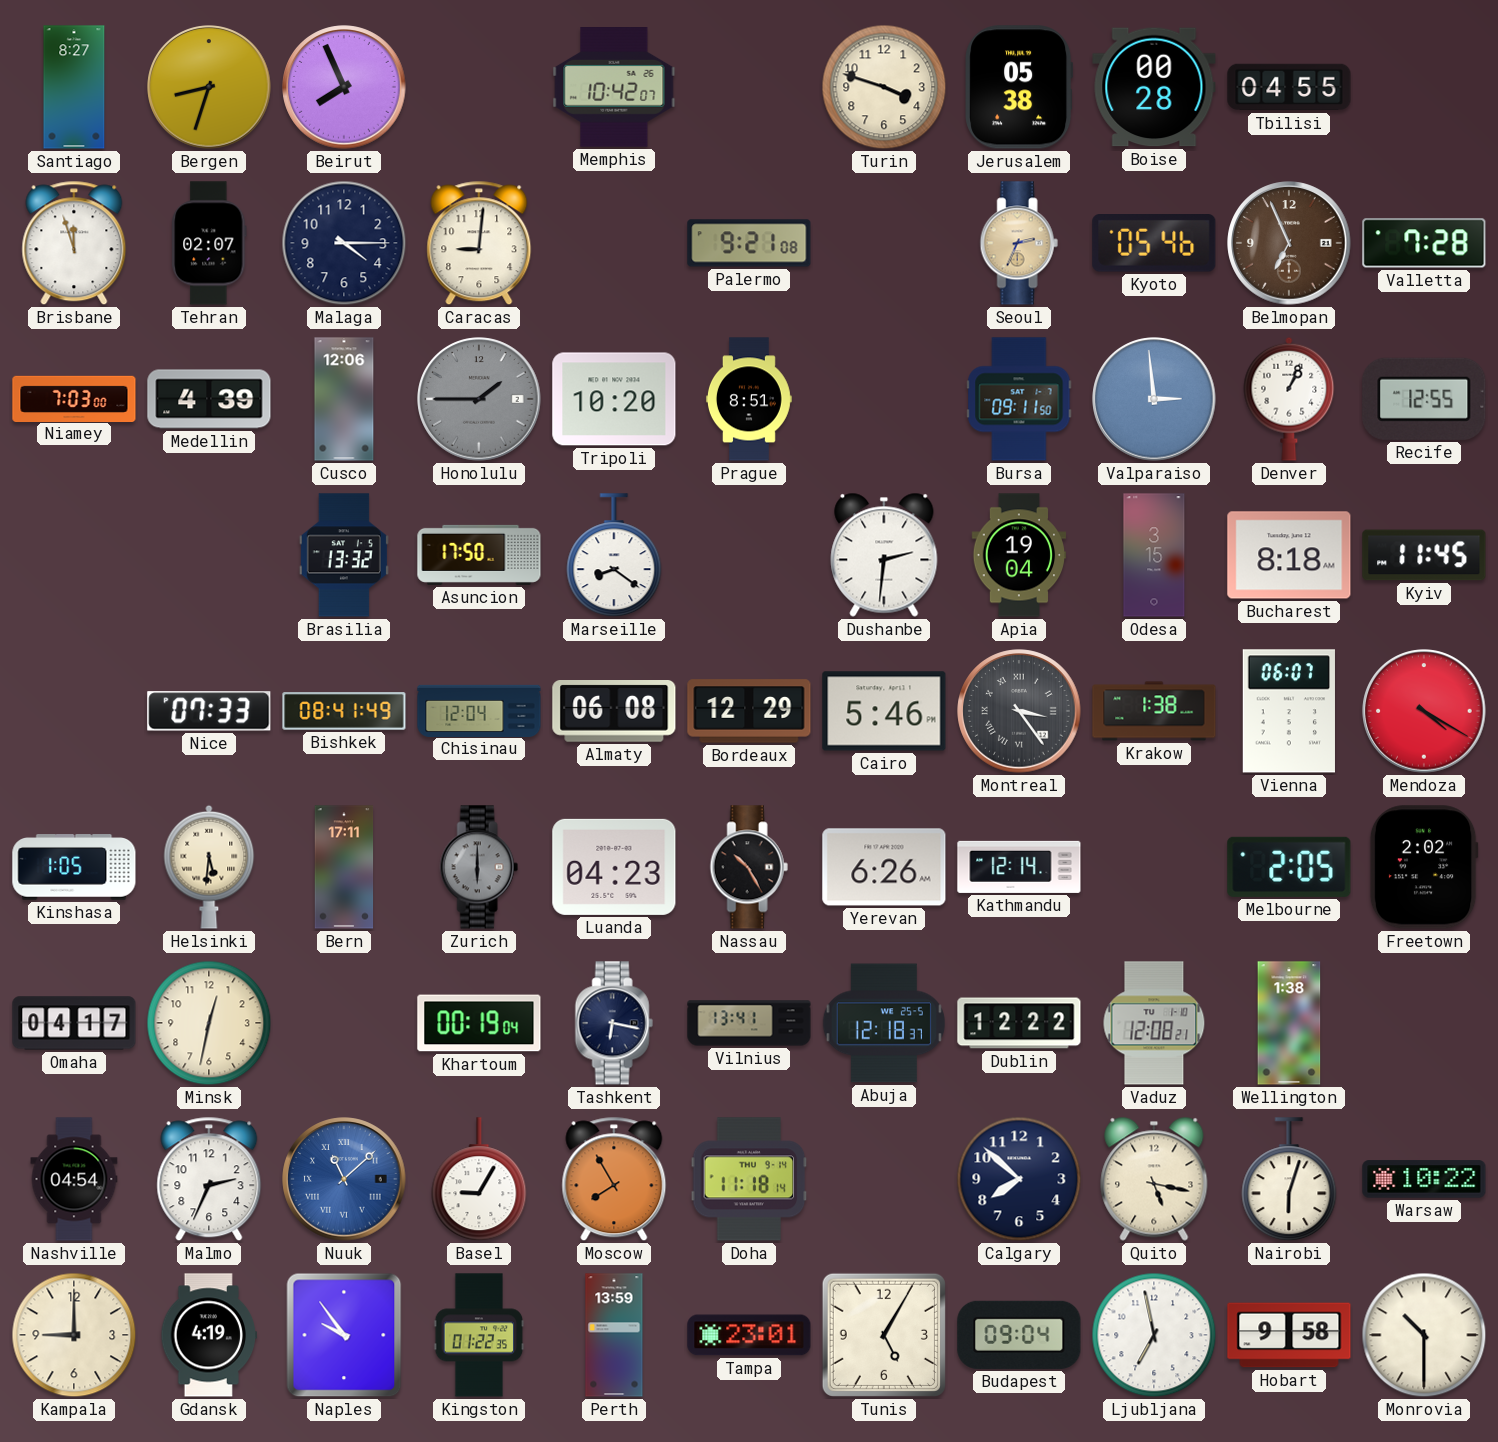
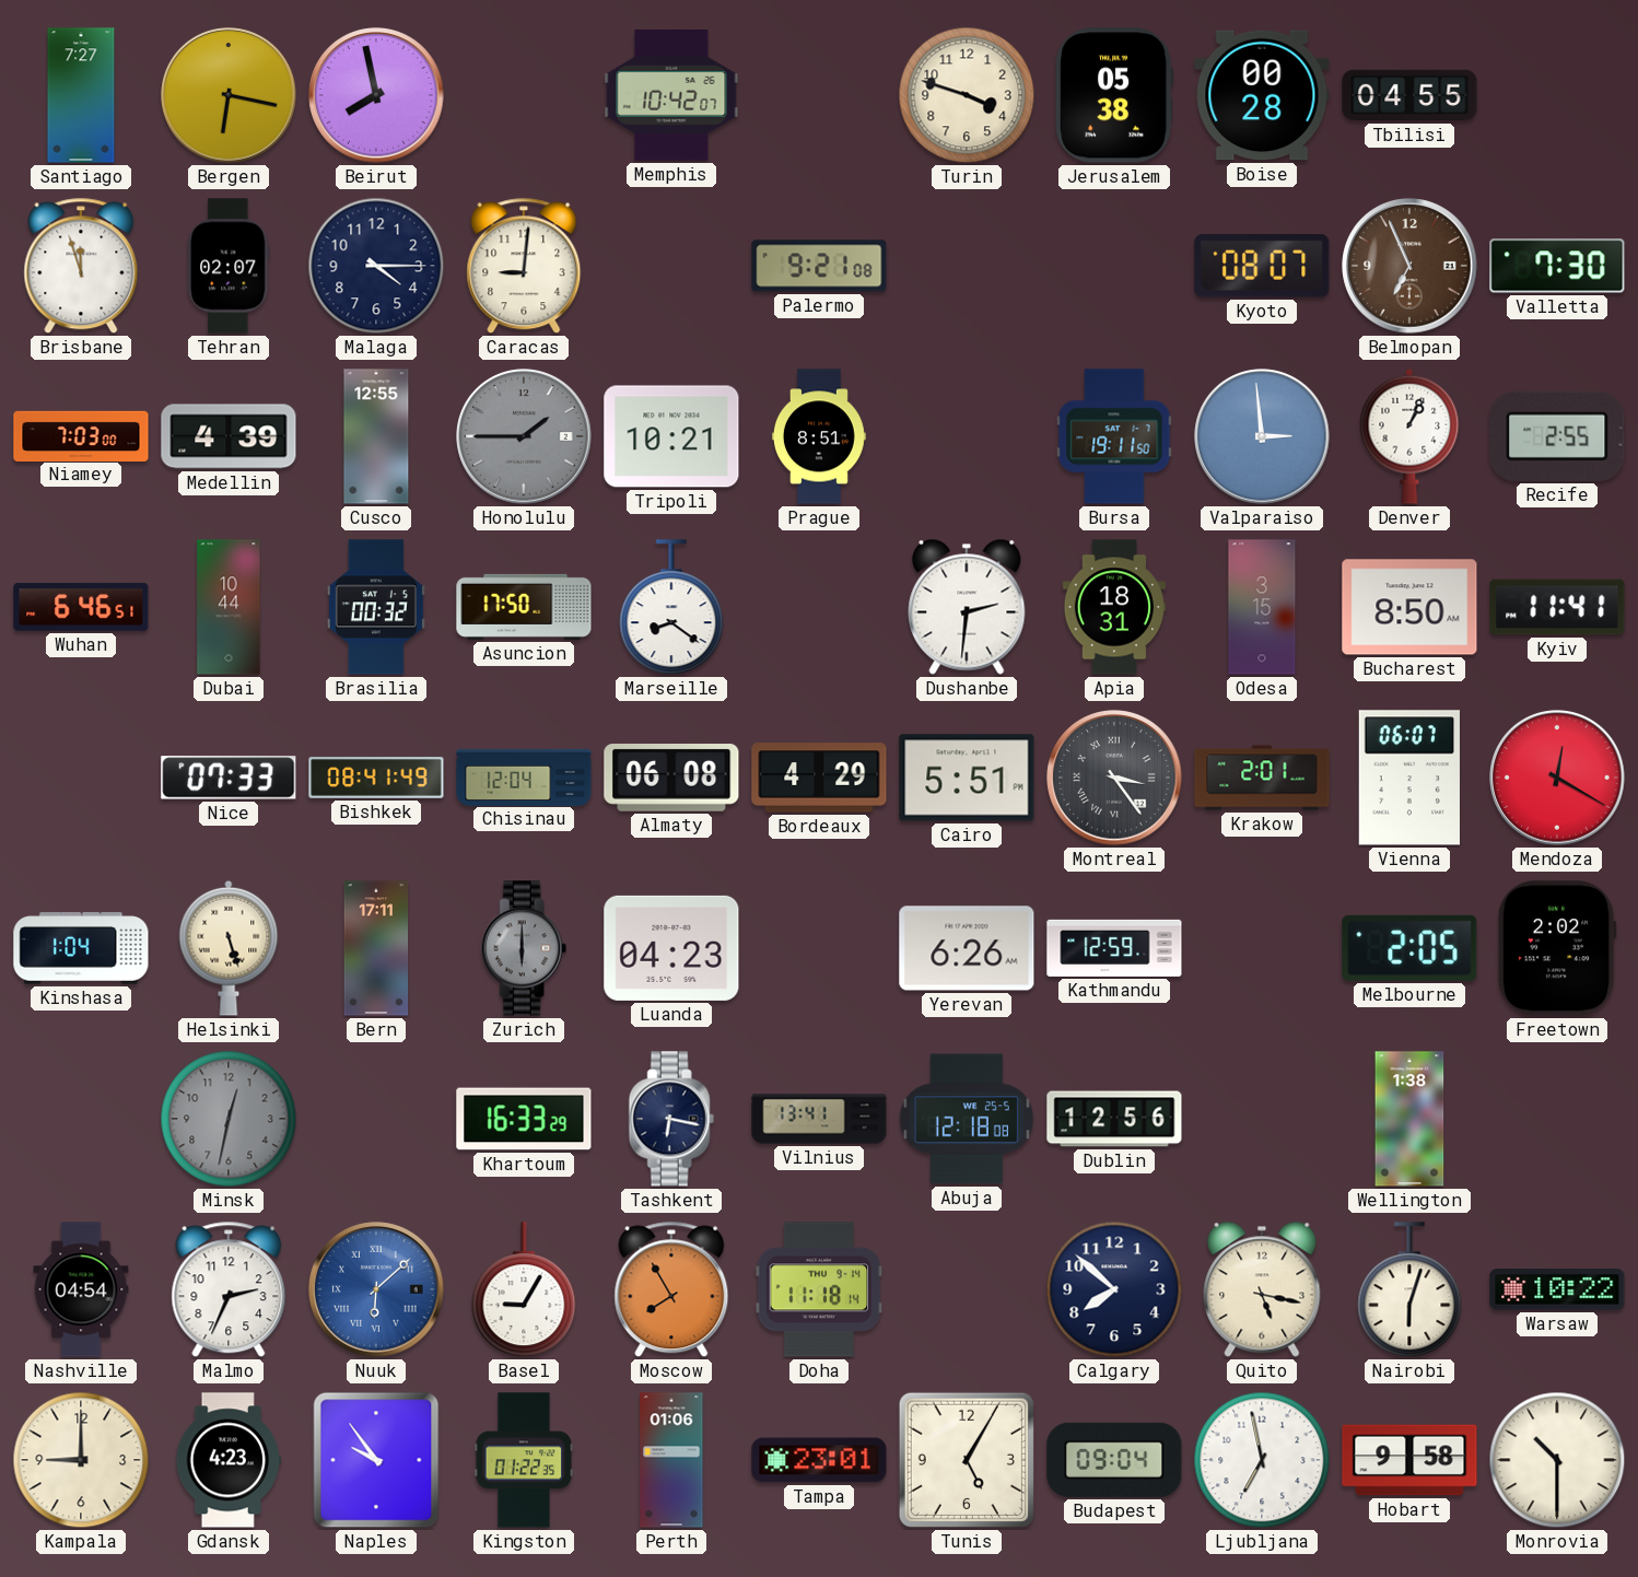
Santiago: 8:27 -> 7:27
Bergen: 8:33 -> 6:17
Beirut: 7:56 -> 7:58
Seoul: 2:34 -> none
Kyoto: 05:46 -> 08:07
Valletta: 7:28 -> 7:30
Cusco: 12:06 -> 12:55
Tripoli: 10:20 -> 10:21
Bursa: 09:11 -> 19:11
Recife: 12:55 -> 2:55
Wuhan: none -> 6:46
Dubai: none -> 10:44
Brasilia: 13:32 -> 00:32
Apia: 19:04 -> 18:31
Bucharest: 8:18 -> 8:50
Kyiv: 11:45 -> 11:41
Bordeaux: 12:29 -> 4:29
Cairo: 5:46 -> 5:51
Krakow: 1:38 -> 2:01
Mendoza: 4:20 -> 12:20
Kinshasa: 1:05 -> 1:04
Helsinki: 5:31 -> 5:27
Nassau: 10:25 -> none
Kathmandu: 12:14 -> 12:59
Omaha: 04:17 -> none
Minsk dial: cream -> grey
Khartoum: 00:19 -> 16:33
Abuja: 12:18:37 -> 12:18:08
Dublin: 12:22 -> 12:56
Vaduz: 12:08 -> none
Nuuk: 11:08 -> 6:08
Gdansk: 4:19 -> 4:23
Perth: 13:59 -> 01:06
